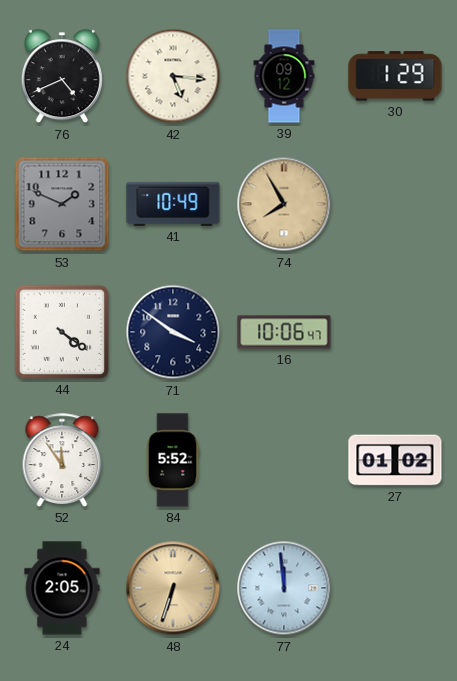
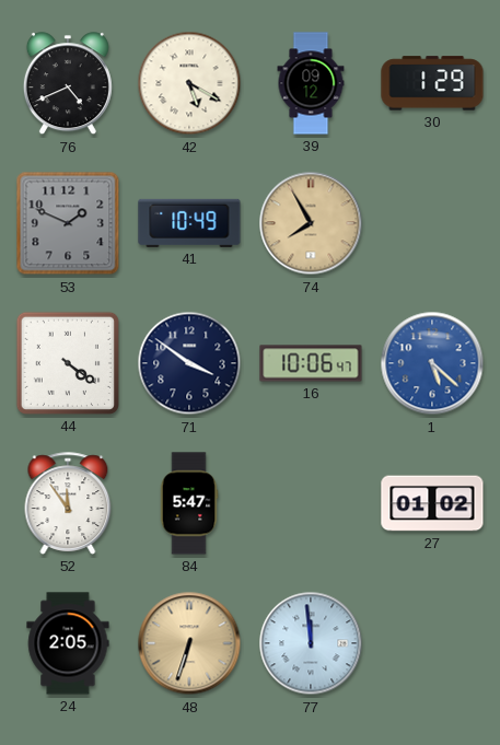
42: 5:16 -> 5:20
1: none -> 5:22
84: 5:52 -> 5:47
